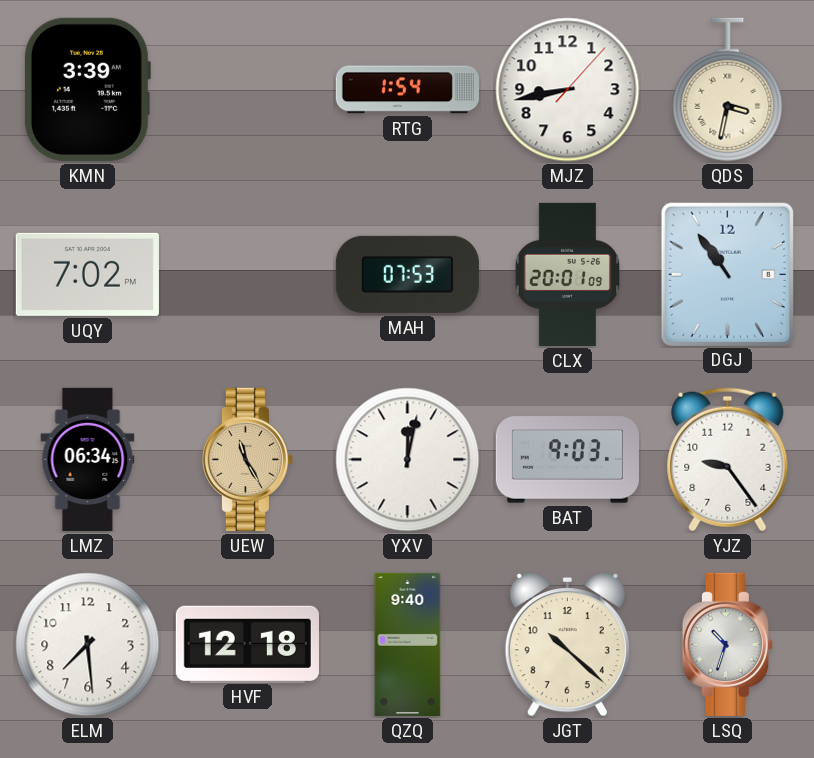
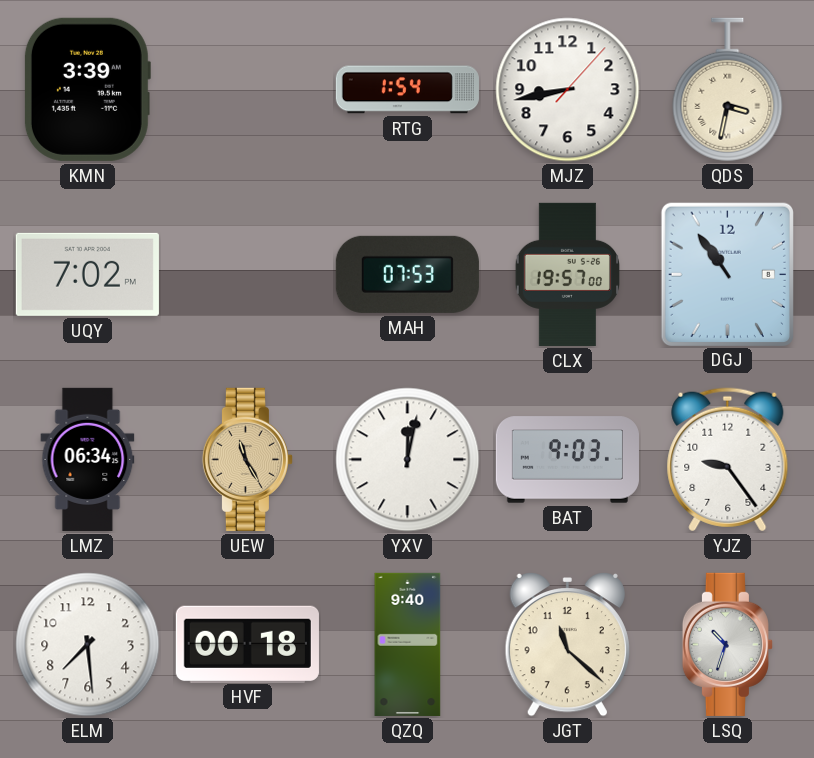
CLX: 20:01 -> 19:57
HVF: 12:18 -> 00:18
JGT: 10:22 -> 11:22
